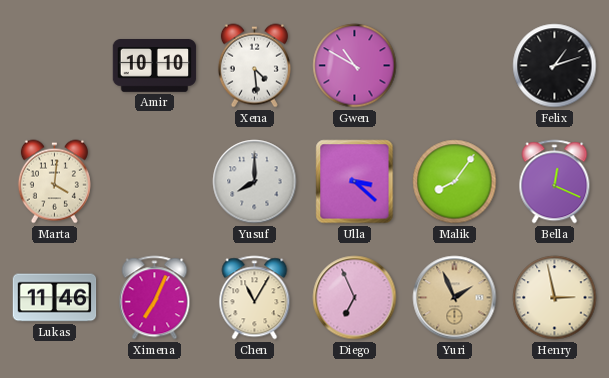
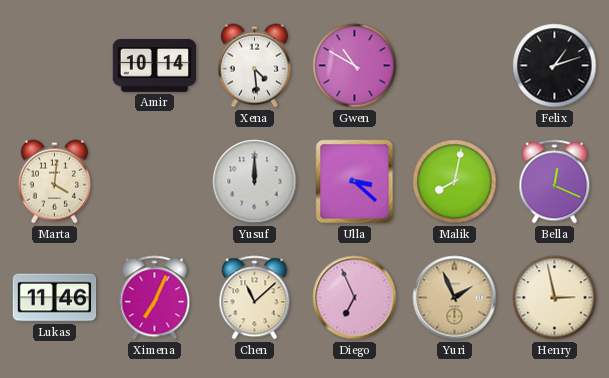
Amir: 10:10 -> 10:14
Yusuf: 8:00 -> 12:00
Malik: 8:06 -> 8:02
Chen: 11:05 -> 11:08
